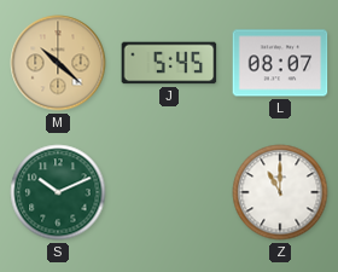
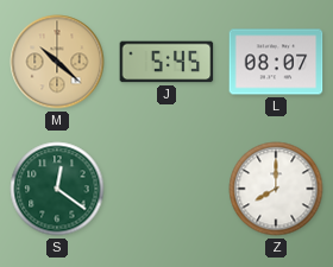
S: 10:11 -> 12:21
Z: 11:00 -> 8:00
